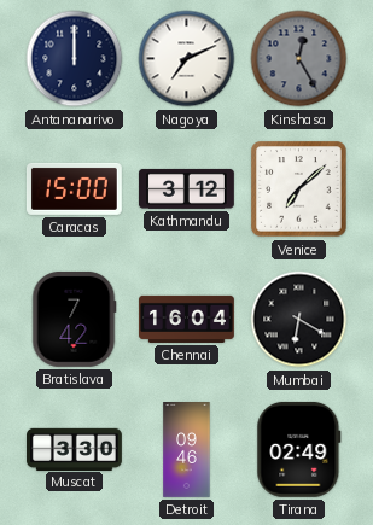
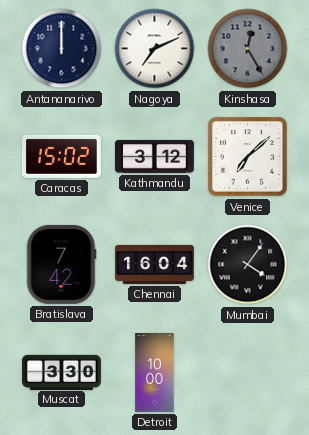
Caracas: 15:00 -> 15:02
Mumbai: 6:20 -> 4:06
Detroit: 09:46 -> 10:00
Tirana: 02:49 -> none
